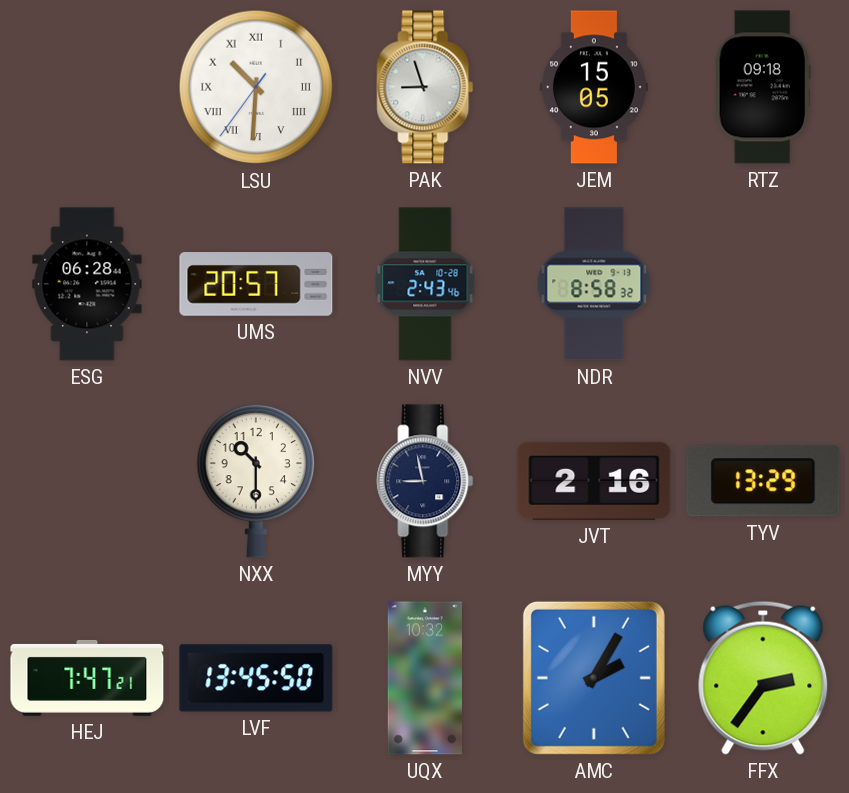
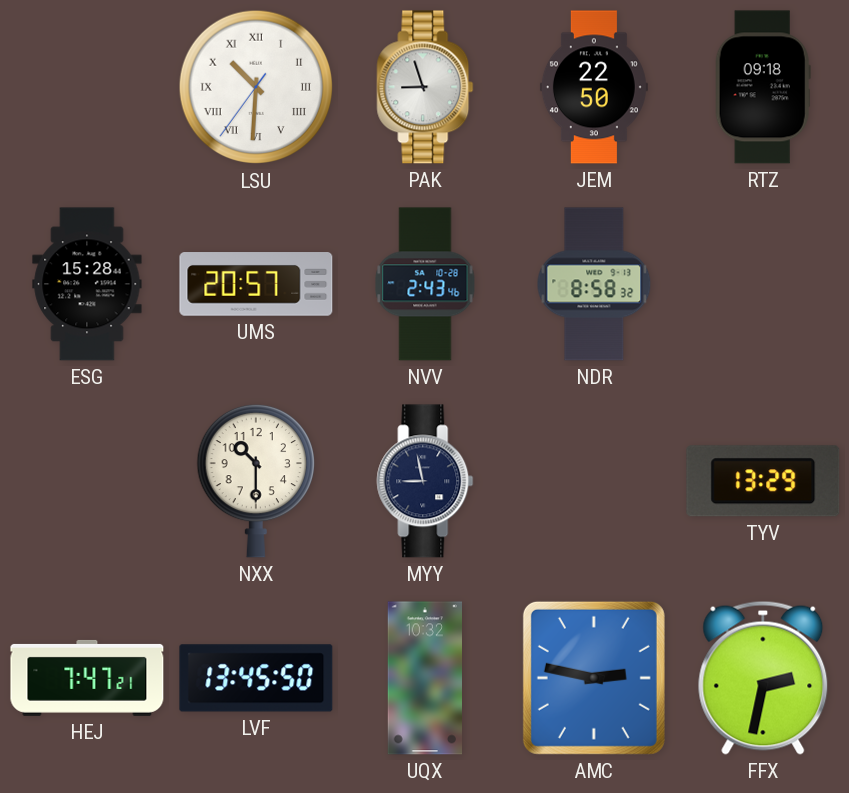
JEM: 15:05 -> 22:50
ESG: 06:28 -> 15:28
JVT: 2:16 -> none
AMC: 2:05 -> 2:47
FFX: 2:36 -> 2:32
